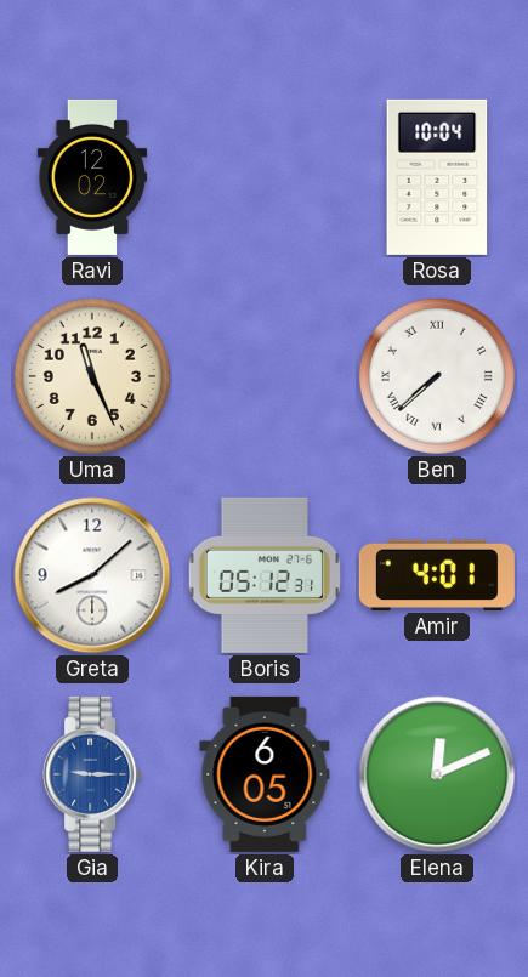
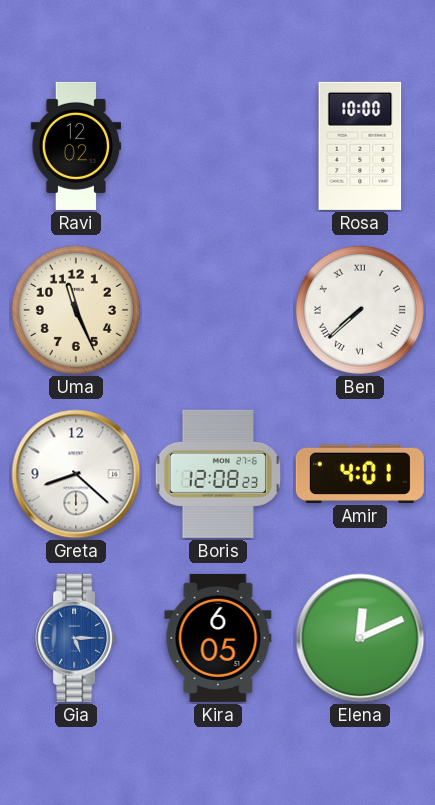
Rosa: 10:04 -> 10:00
Greta: 8:08 -> 8:22
Boris: 05:12 -> 12:08
Gia: 9:15 -> 5:15
